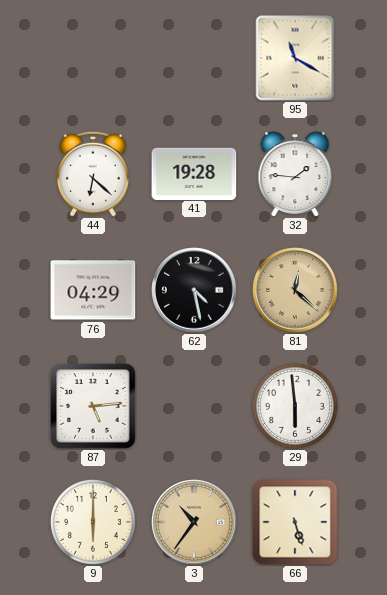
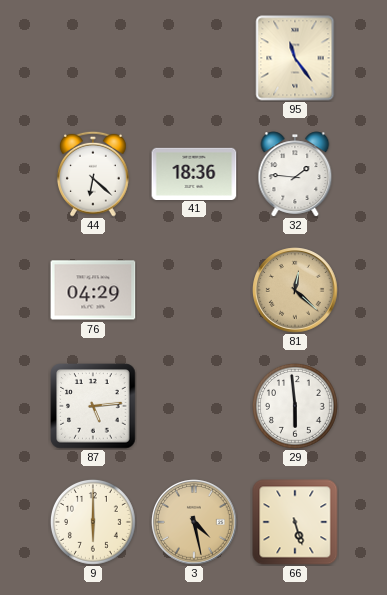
95: 11:20 -> 11:24
41: 19:28 -> 18:36
62: 4:28 -> none
3: 10:36 -> 4:28
